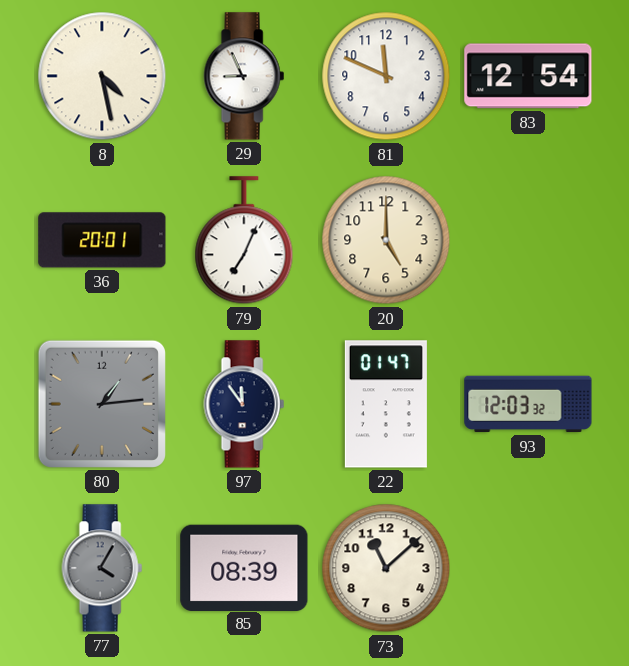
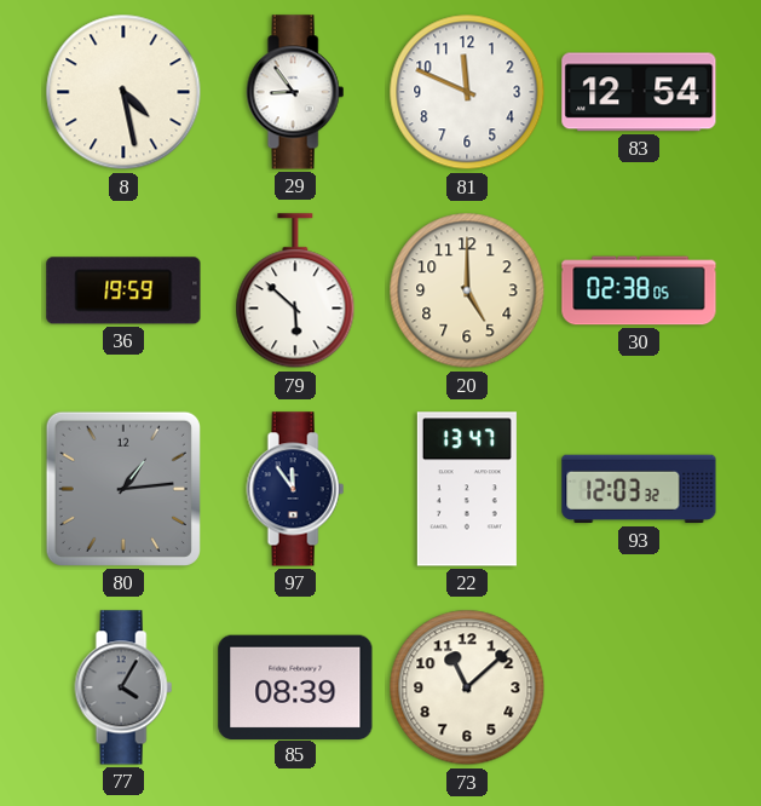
29: 8:56 -> 8:54
36: 20:01 -> 19:59
79: 7:04 -> 5:52
30: none -> 02:38
22: 01:47 -> 13:47
